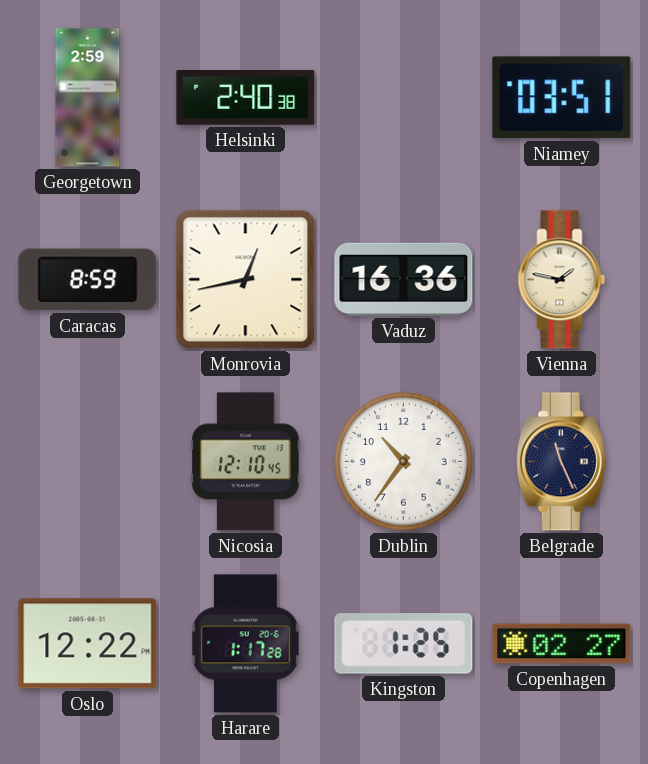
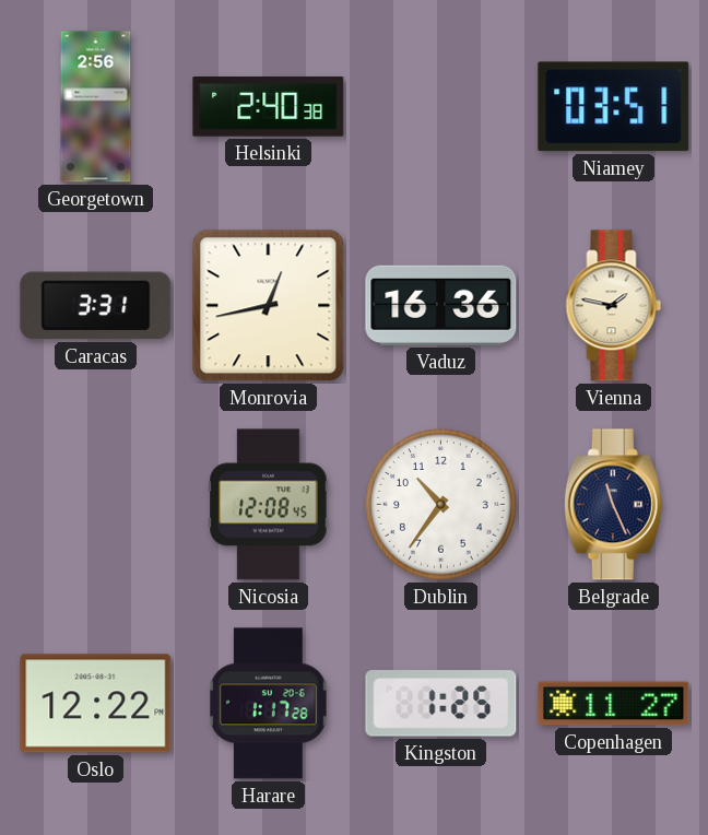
Georgetown: 2:59 -> 2:56
Caracas: 8:59 -> 3:31
Nicosia: 12:10 -> 12:08
Copenhagen: 02:27 -> 11:27
